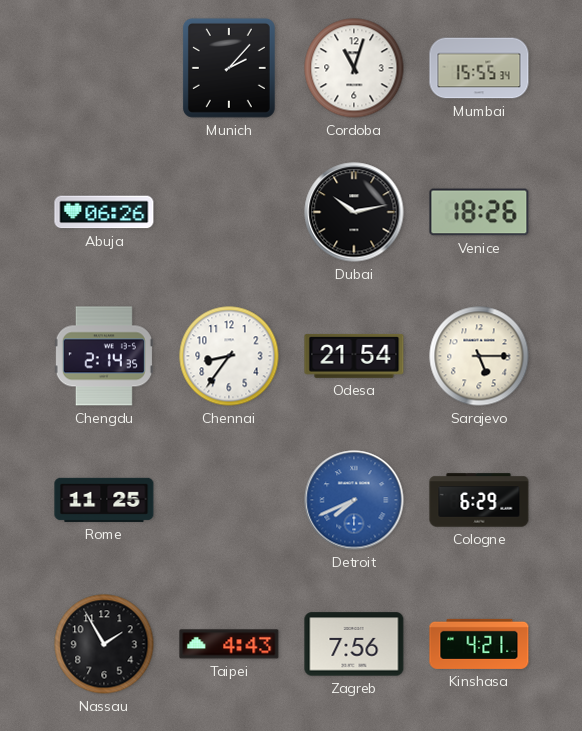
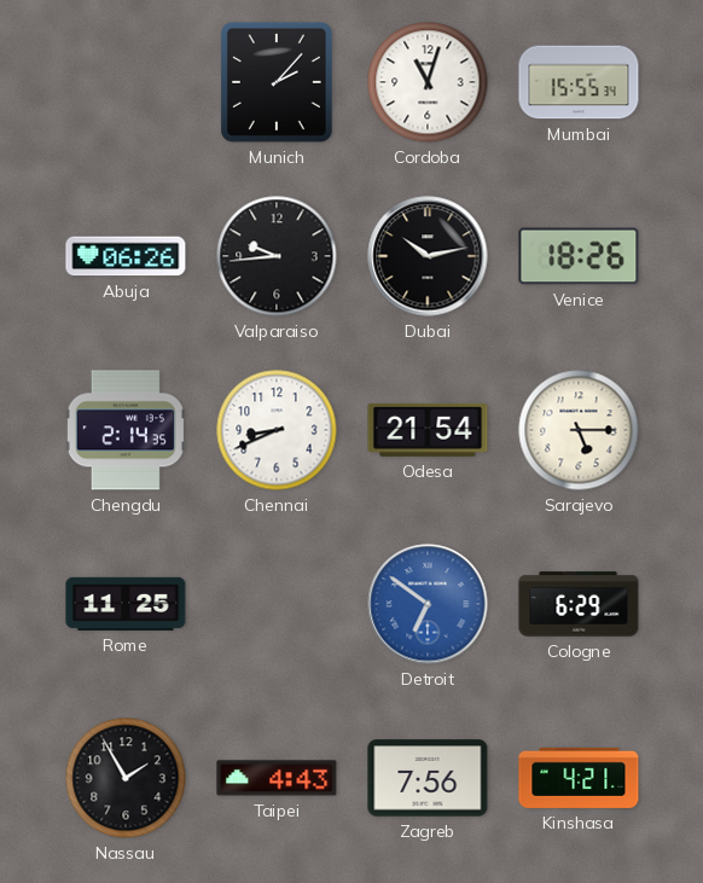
Valparaiso: none -> 9:44
Chennai: 8:36 -> 8:41
Detroit: 7:41 -> 6:51
